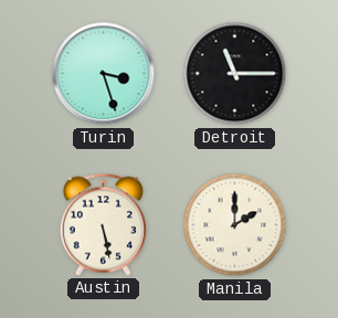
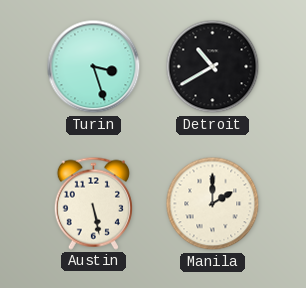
Detroit: 11:15 -> 10:40
